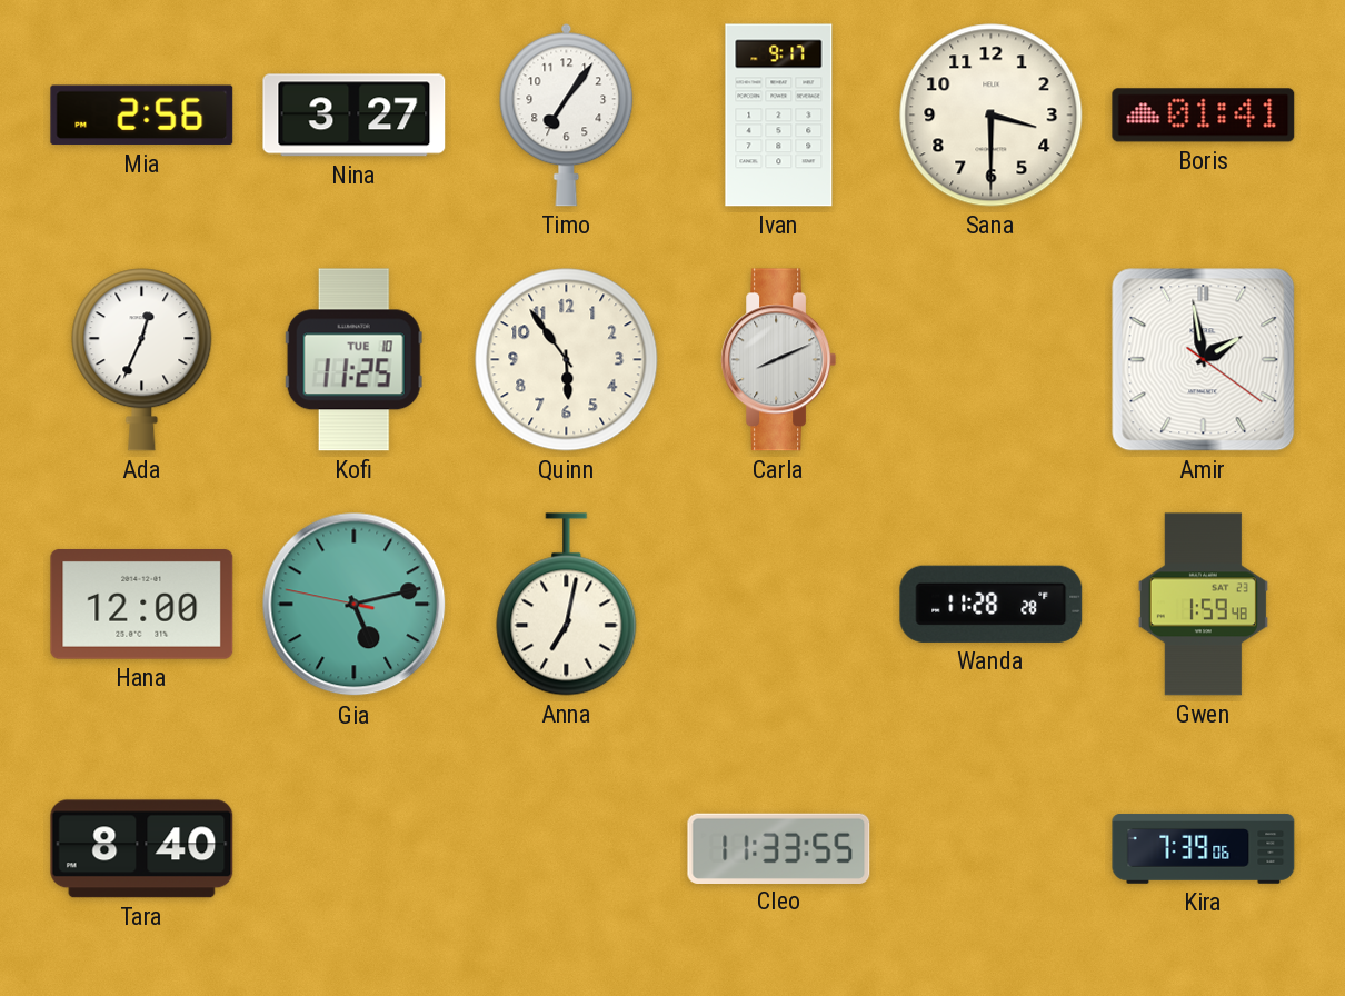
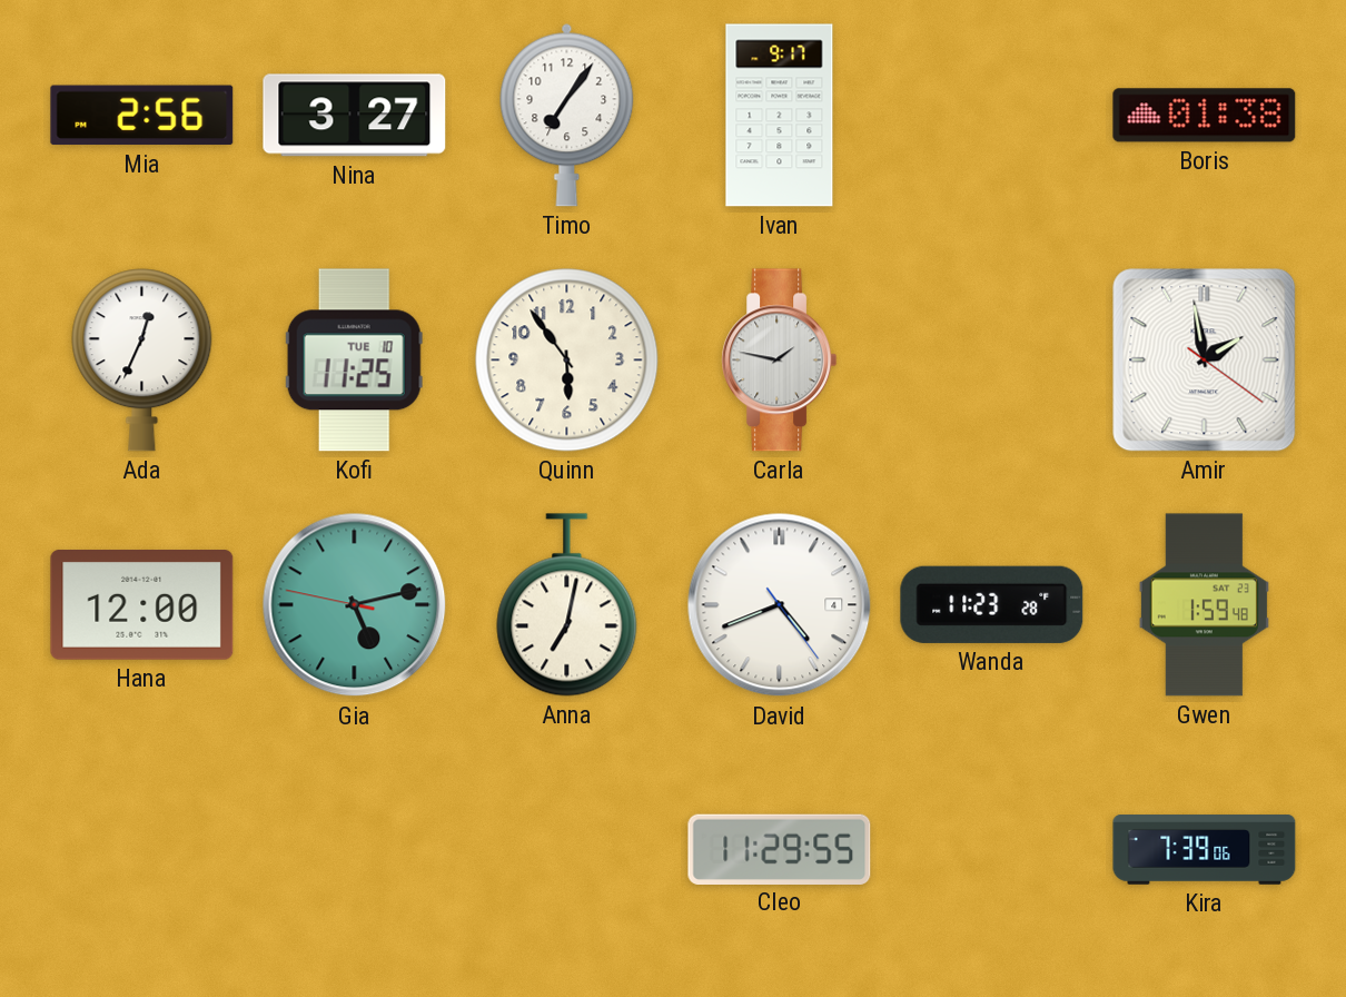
Sana: 3:30 -> none
Boris: 01:41 -> 01:38
Carla: 8:11 -> 1:47
David: none -> 4:41
Wanda: 11:28 -> 11:23
Tara: 8:40 -> none
Cleo: 11:33 -> 11:29
